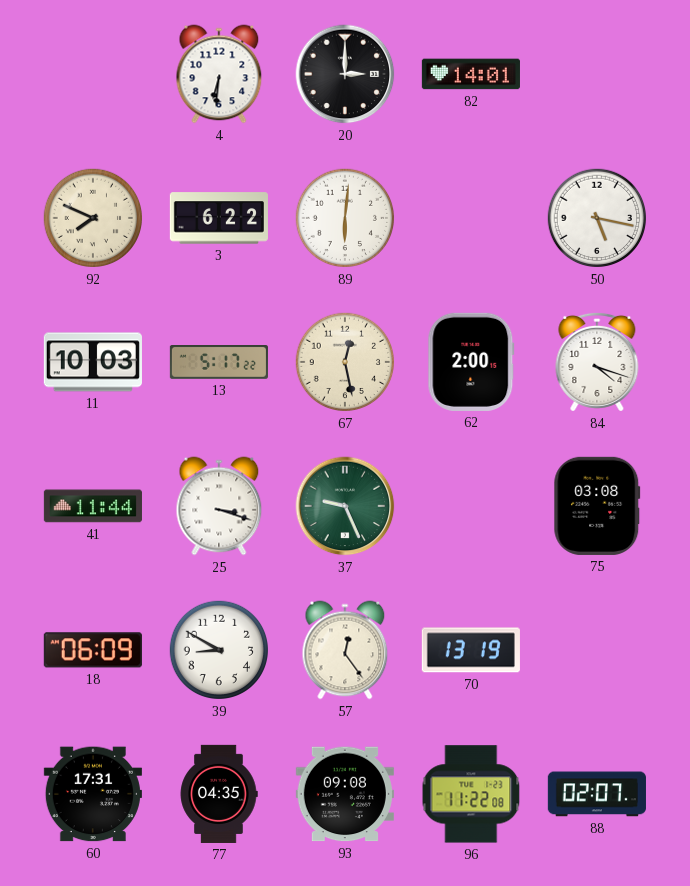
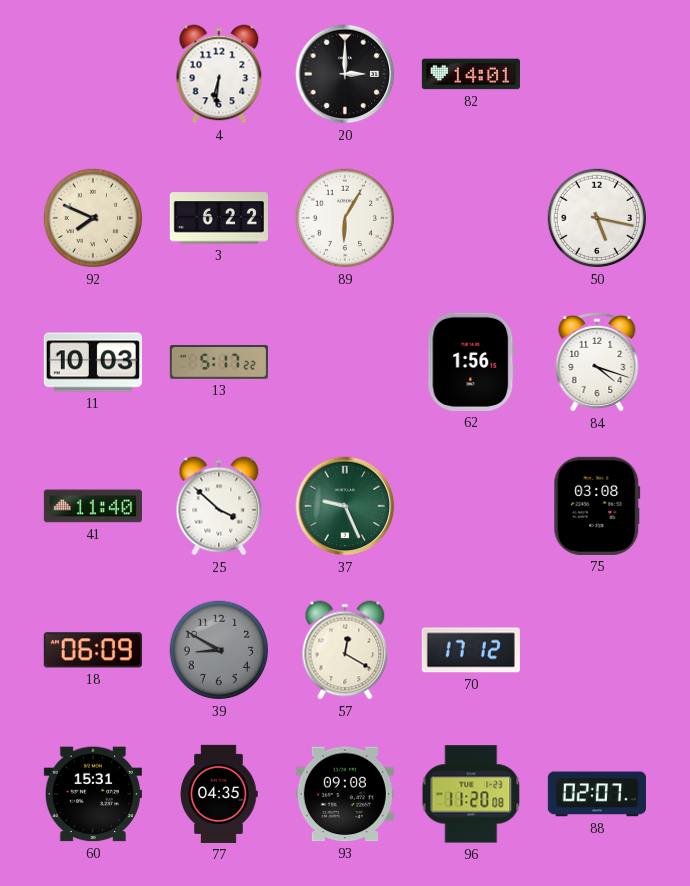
89: 6:01 -> 6:05
67: 12:28 -> none
62: 2:00 -> 1:56
41: 11:44 -> 11:40
25: 3:18 -> 3:52
39 dial: white -> grey
57: 12:24 -> 12:20
70: 13:19 -> 17:12
60: 17:31 -> 15:31
96: 11:22 -> 11:20
